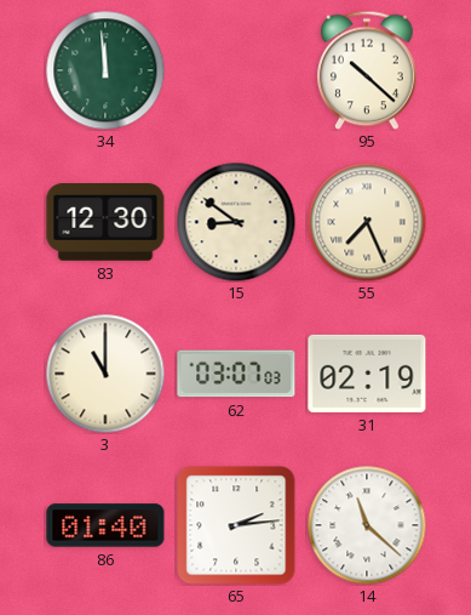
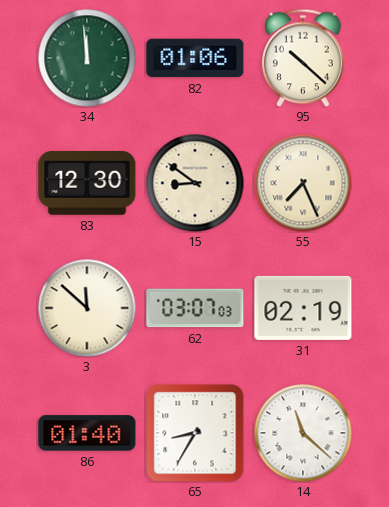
82: none -> 01:06
3: 11:00 -> 11:52
65: 2:14 -> 8:35
